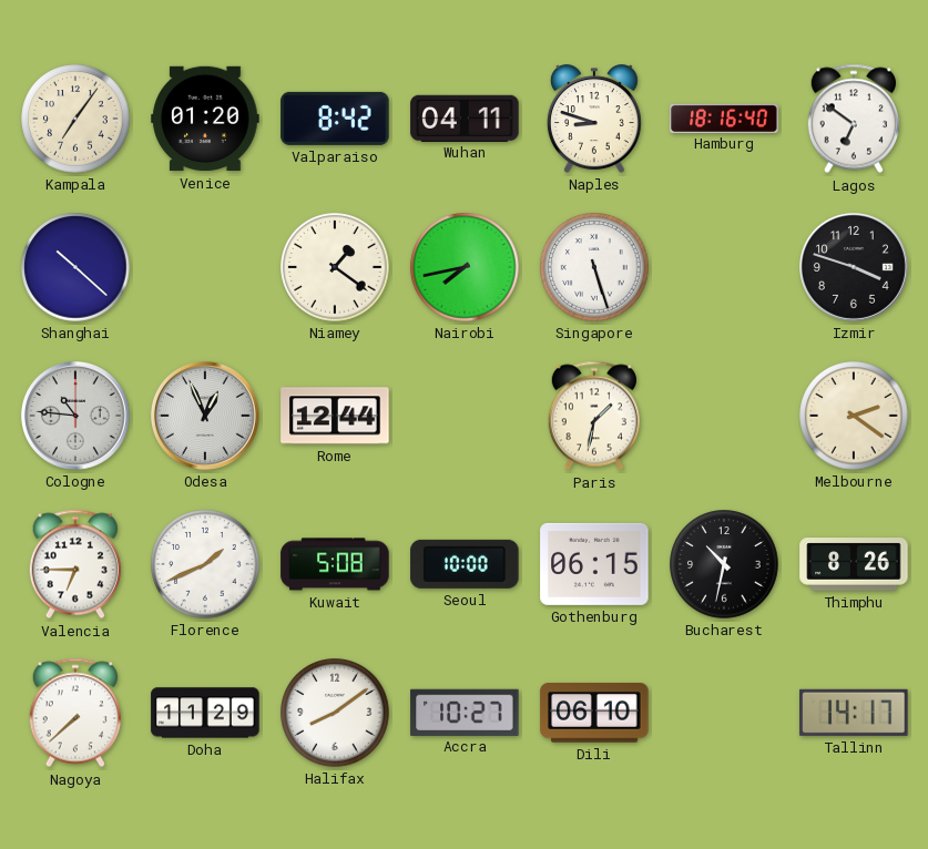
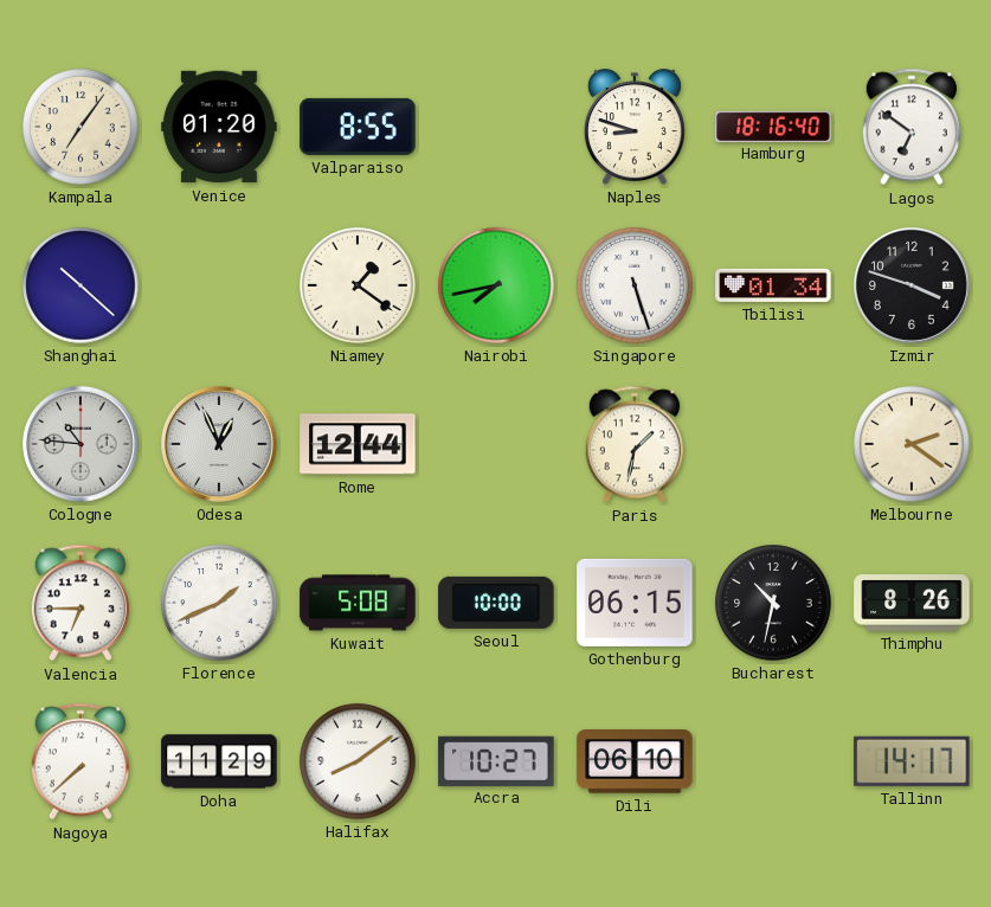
Valparaiso: 8:42 -> 8:55
Wuhan: 04:11 -> none
Tbilisi: none -> 01:34
